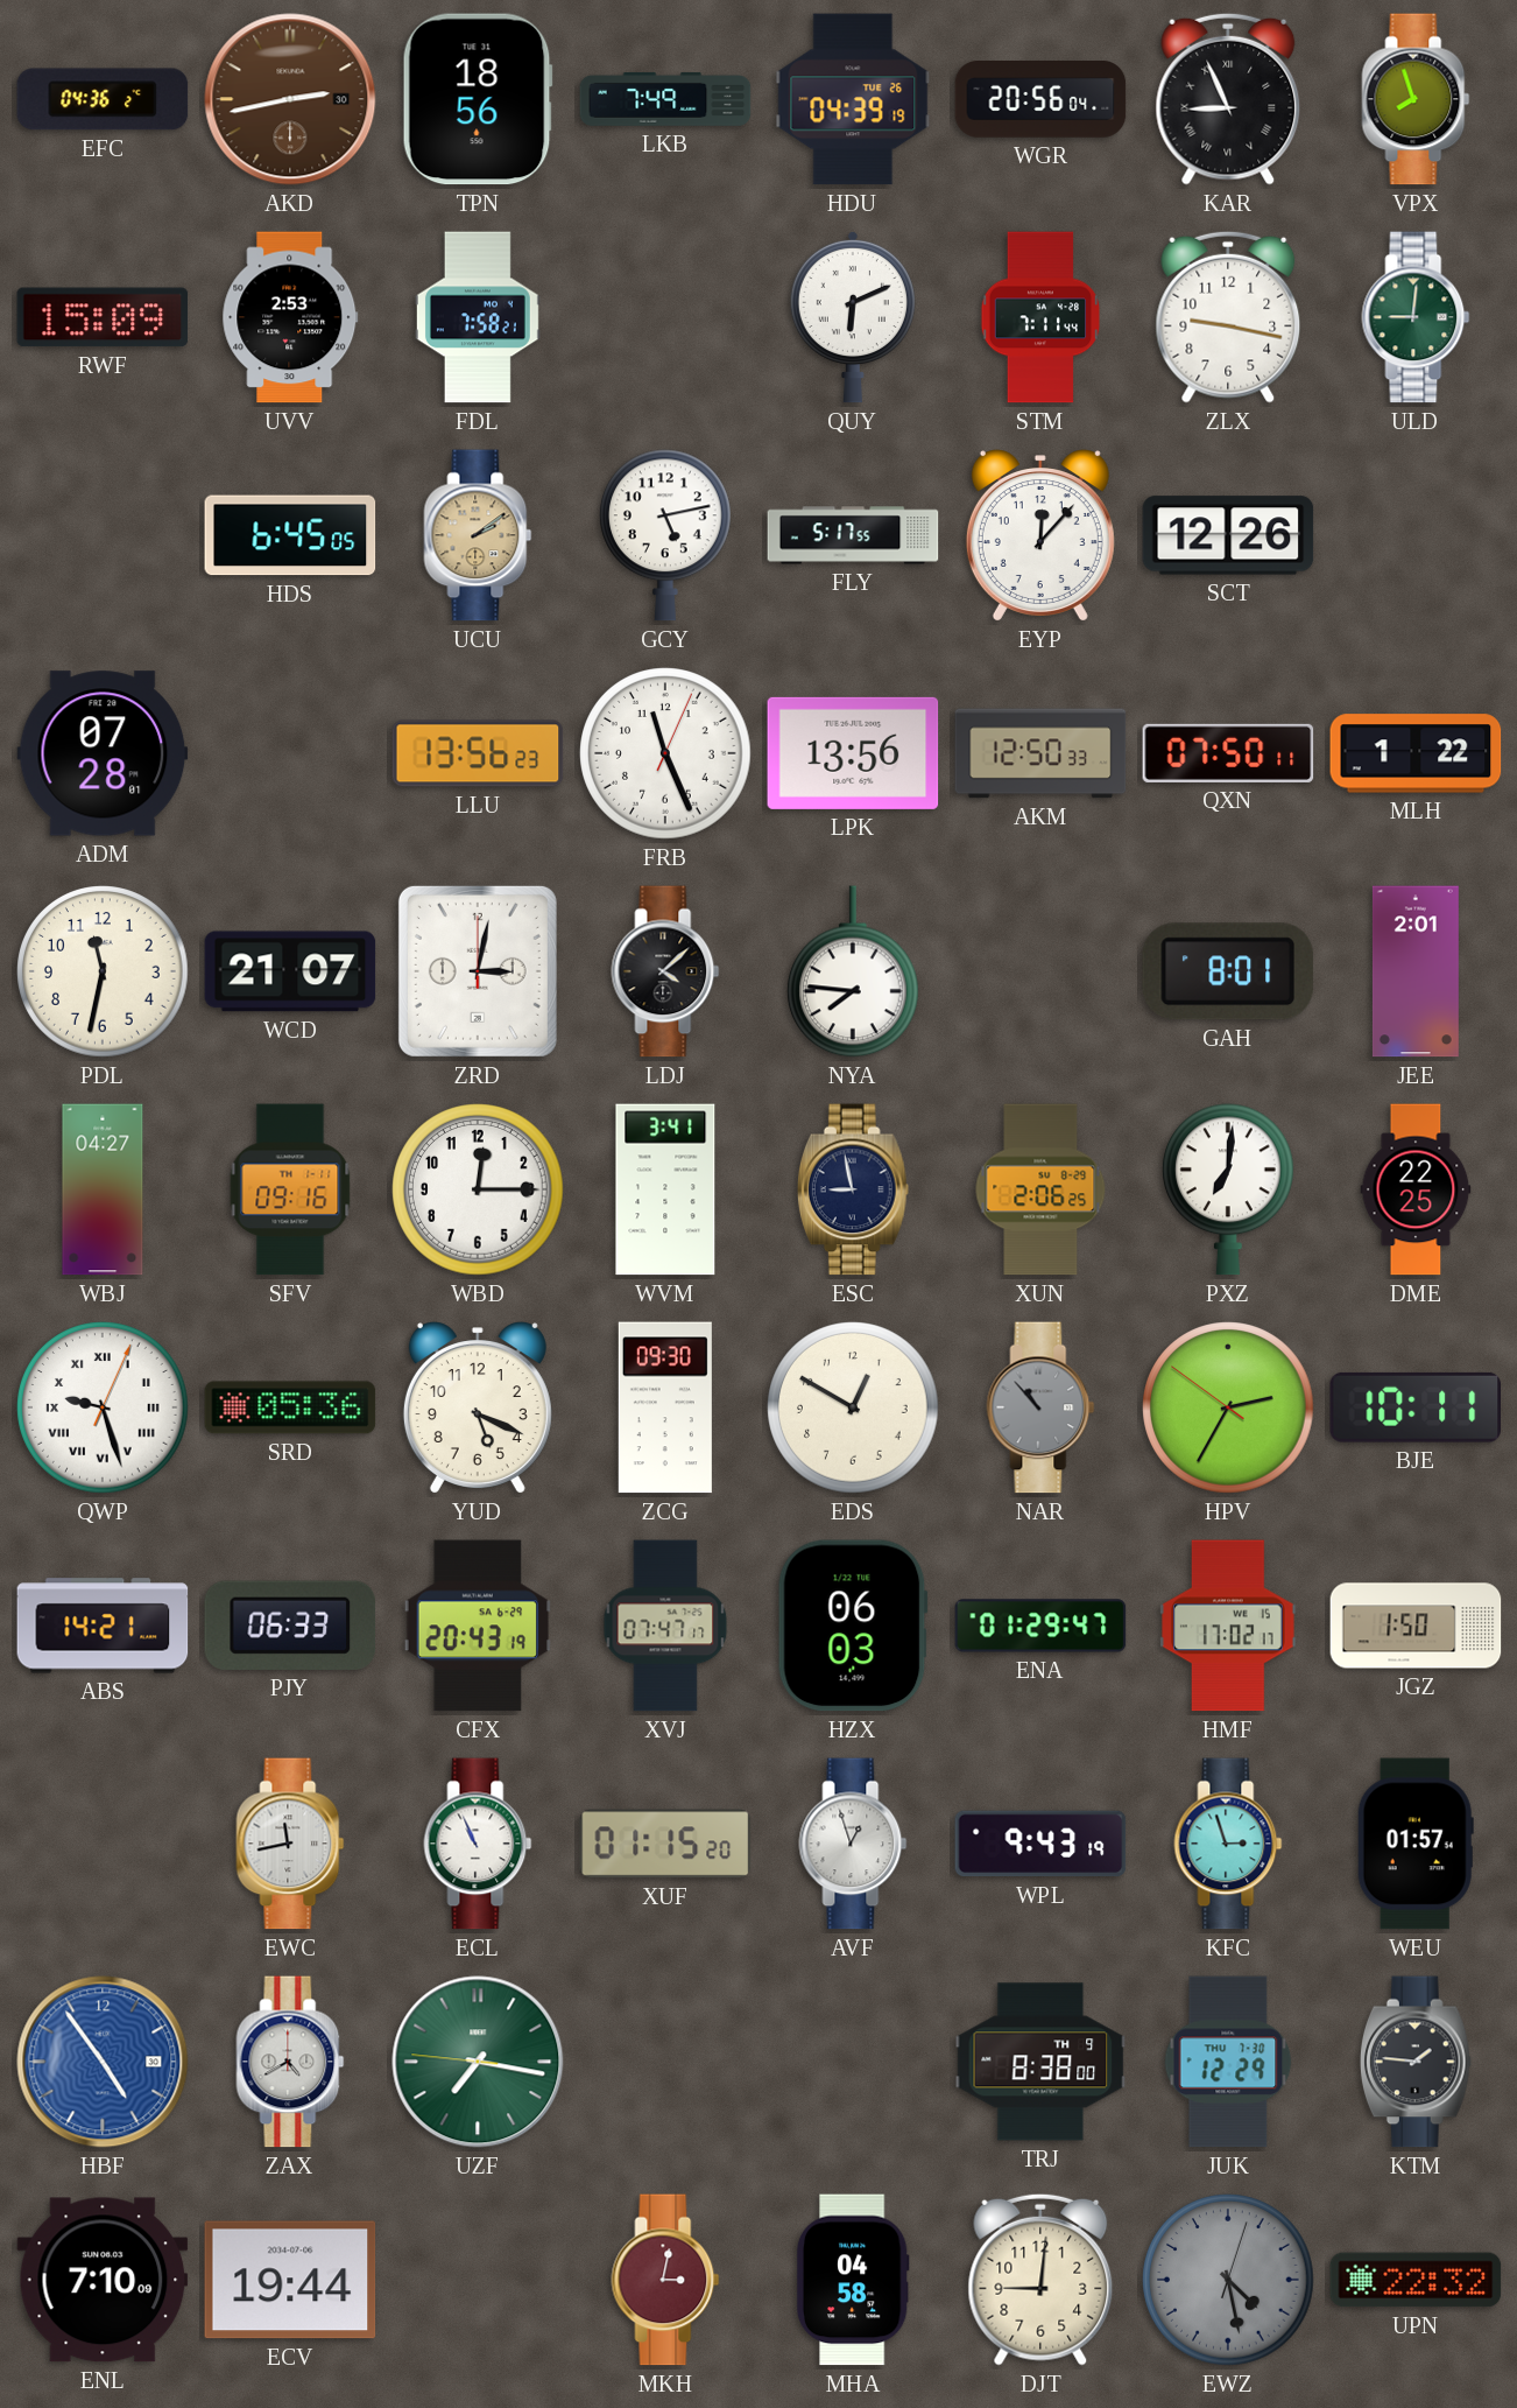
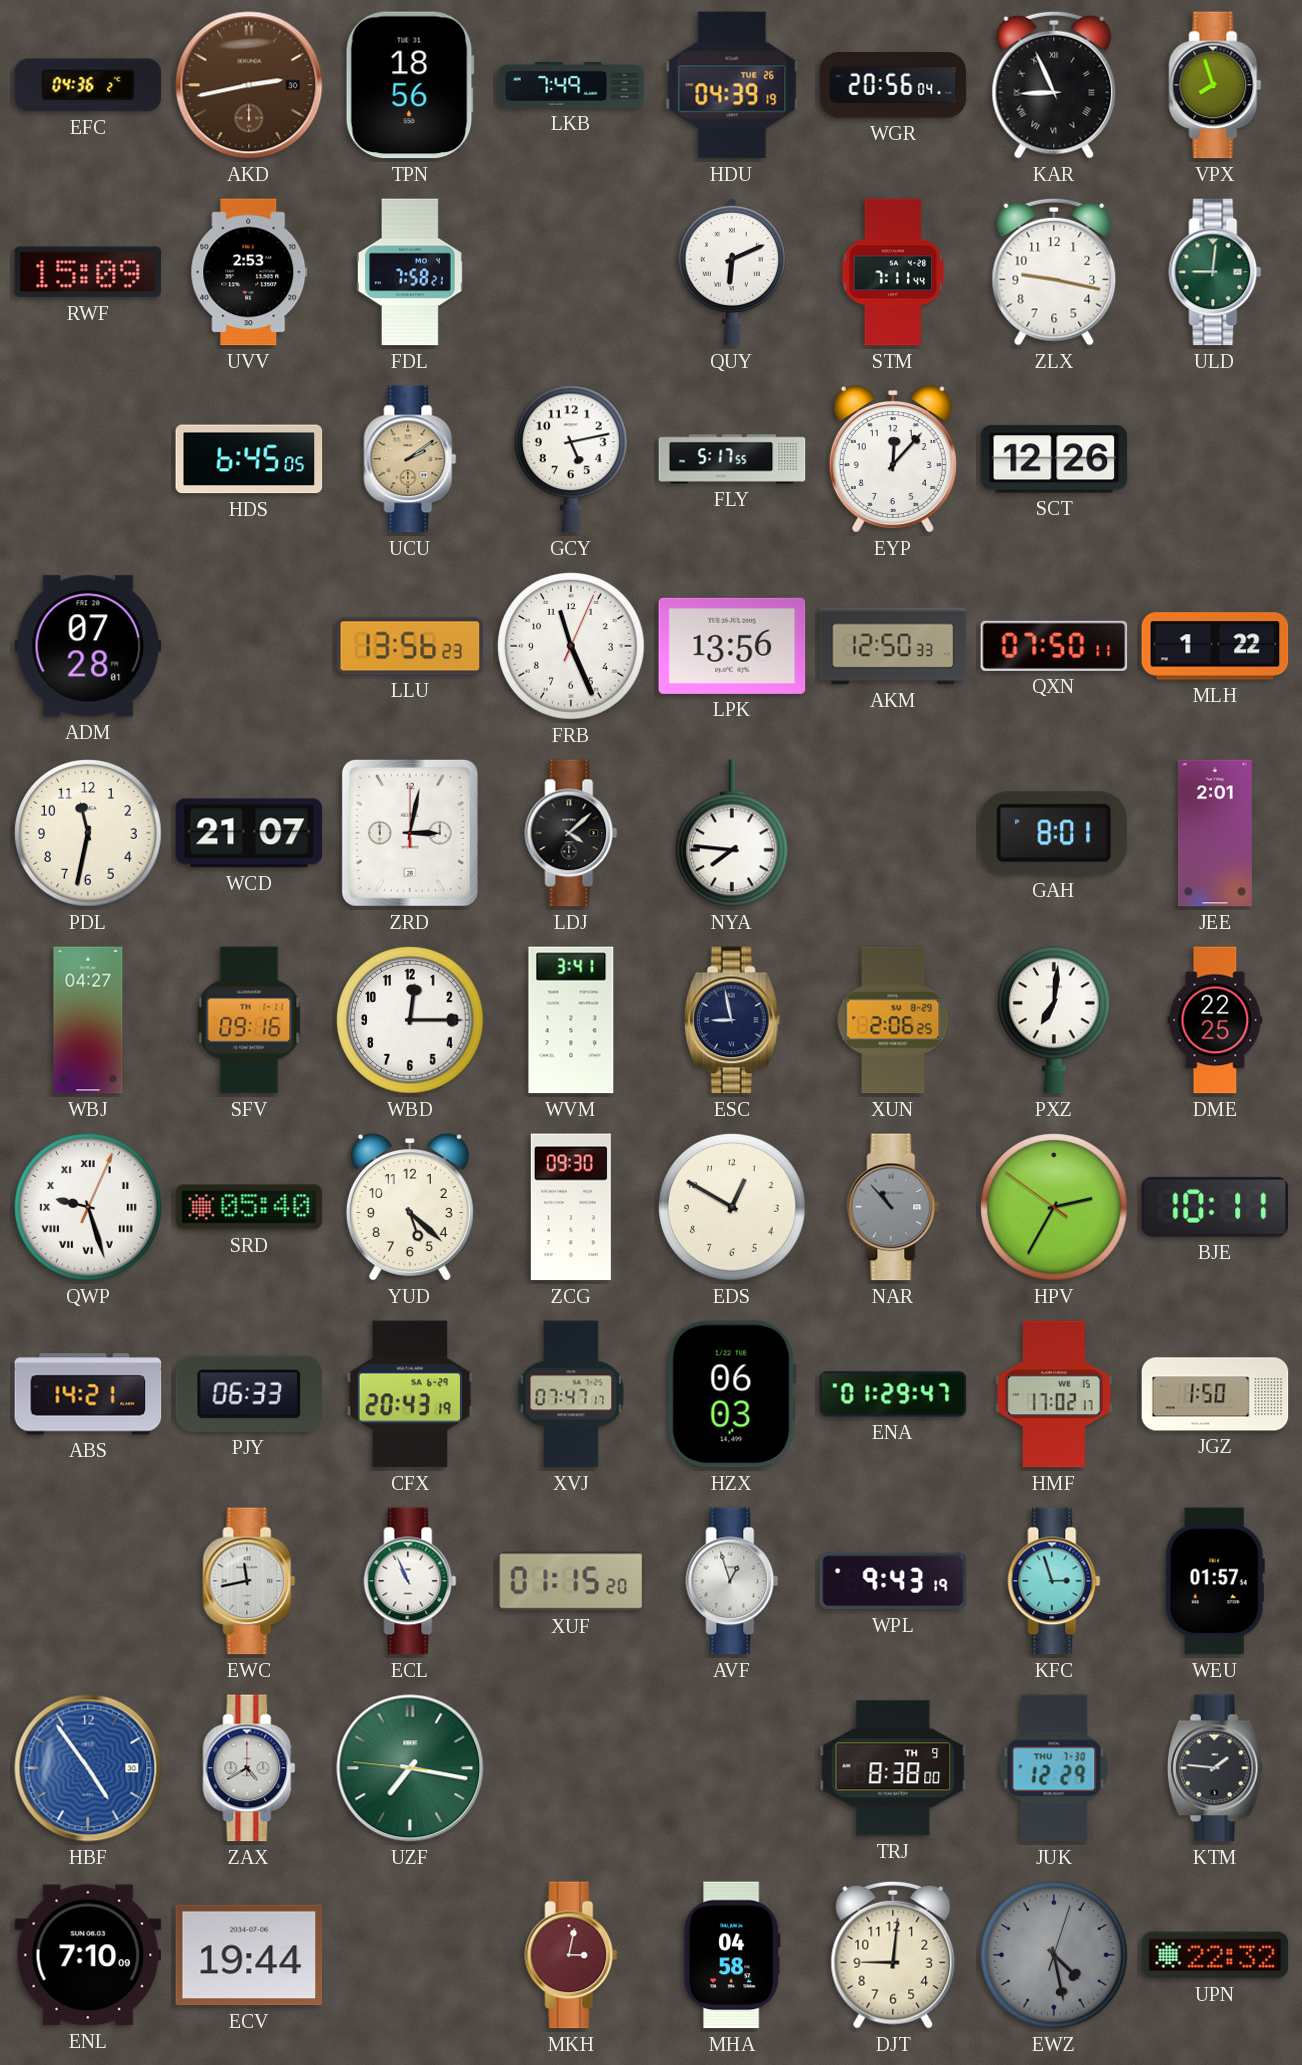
SRD: 05:36 -> 05:40
YUD: 5:19 -> 5:22
